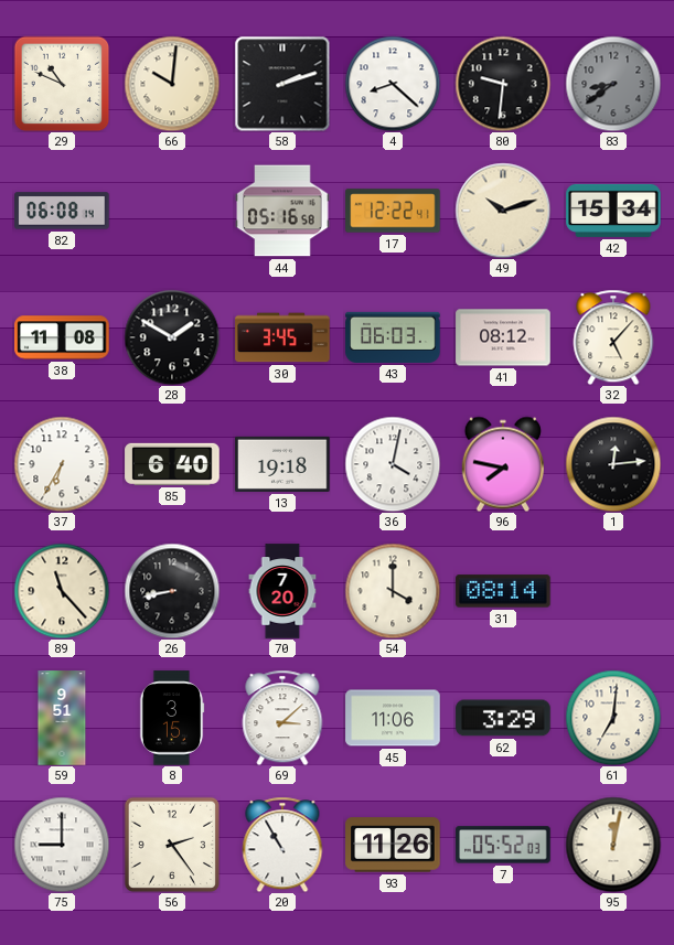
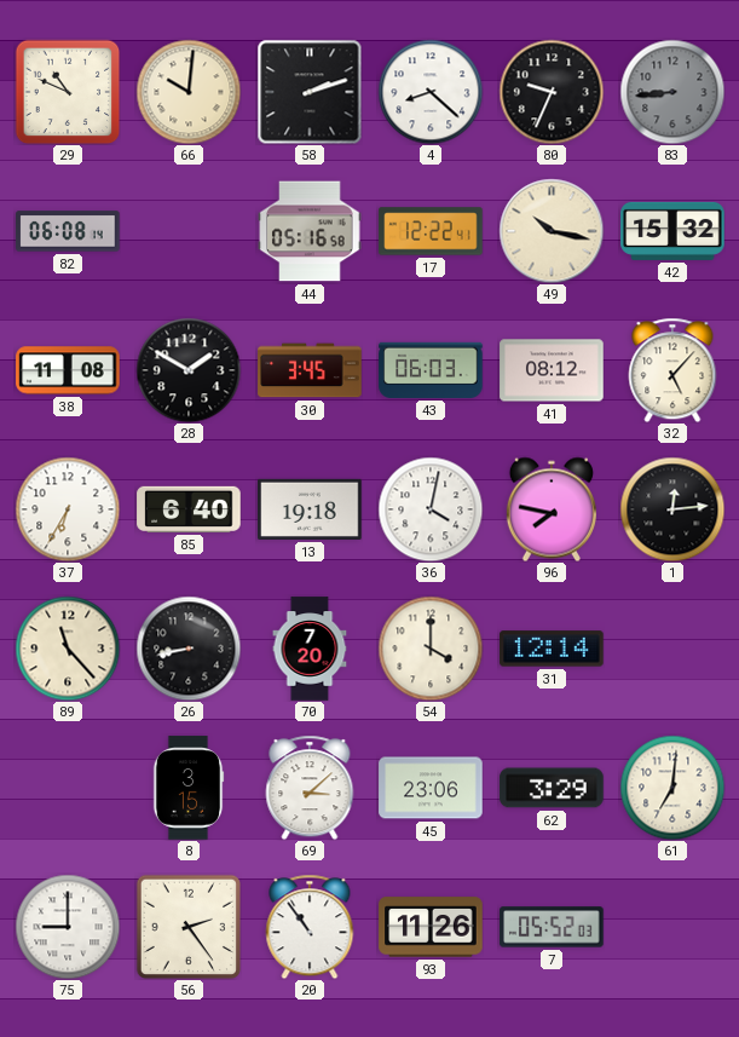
80: 9:31 -> 9:34
83: 8:39 -> 8:44
49: 10:12 -> 10:17
42: 15:34 -> 15:32
31: 08:14 -> 12:14
59: 9:51 -> none
45: 11:06 -> 23:06
20: 10:55 -> 10:54
95: 12:02 -> none
